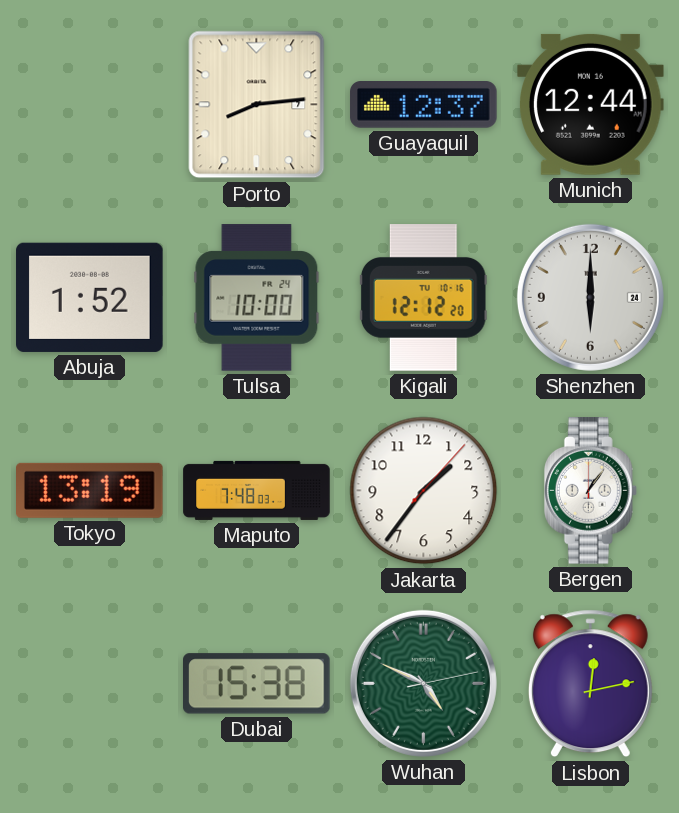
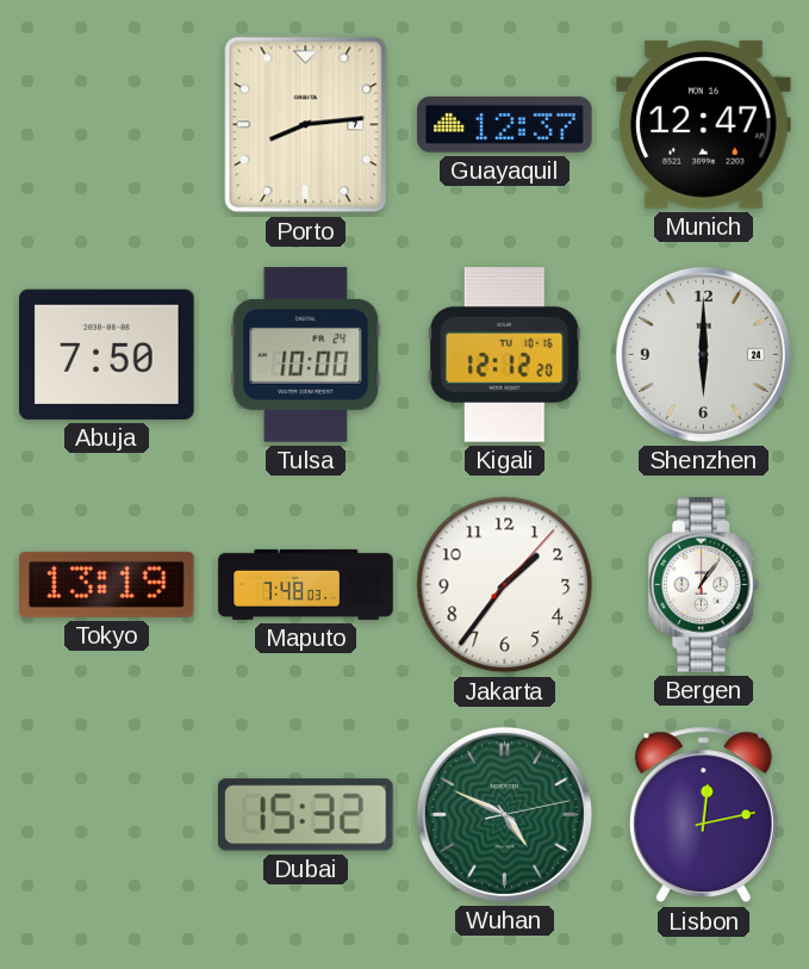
Munich: 12:44 -> 12:47
Abuja: 1:52 -> 7:50
Dubai: 15:38 -> 15:32
